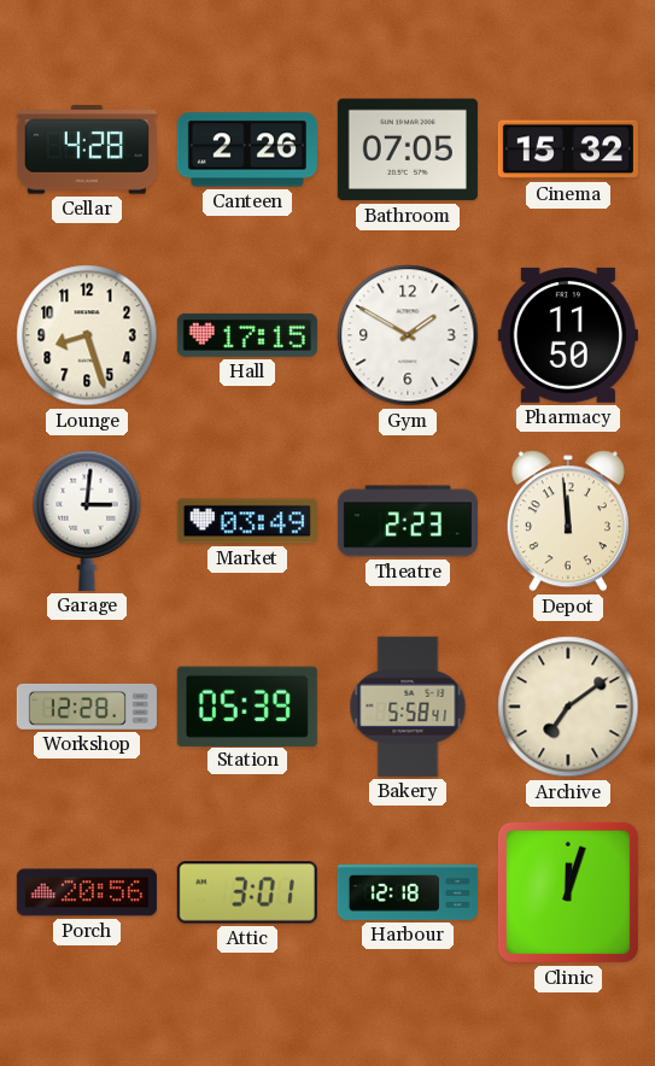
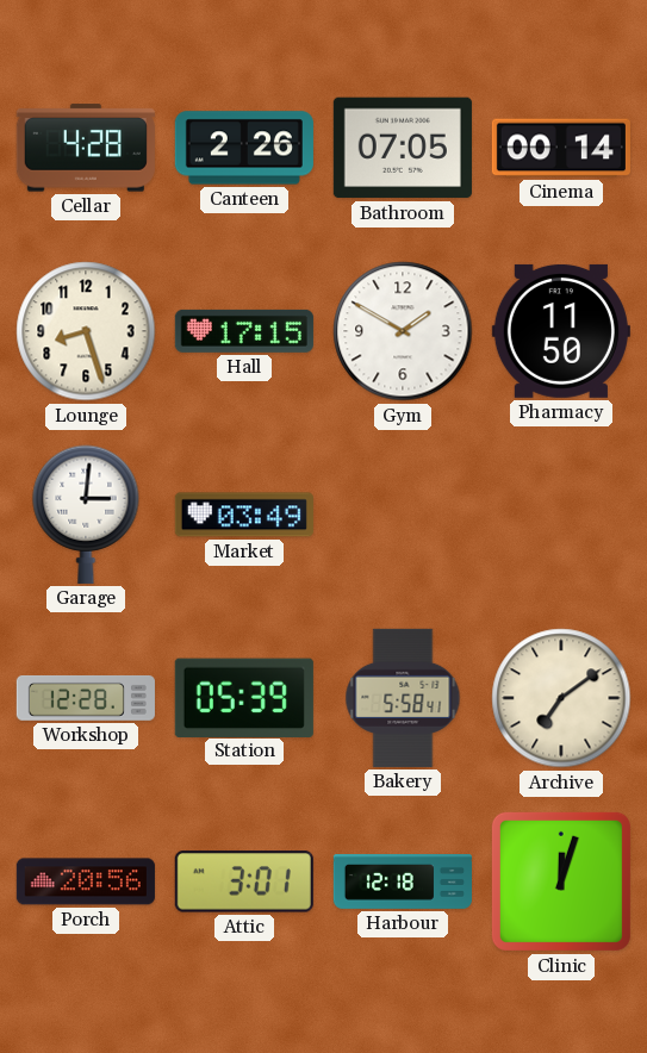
Cinema: 15:32 -> 00:14
Theatre: 2:23 -> none
Depot: 11:59 -> none
